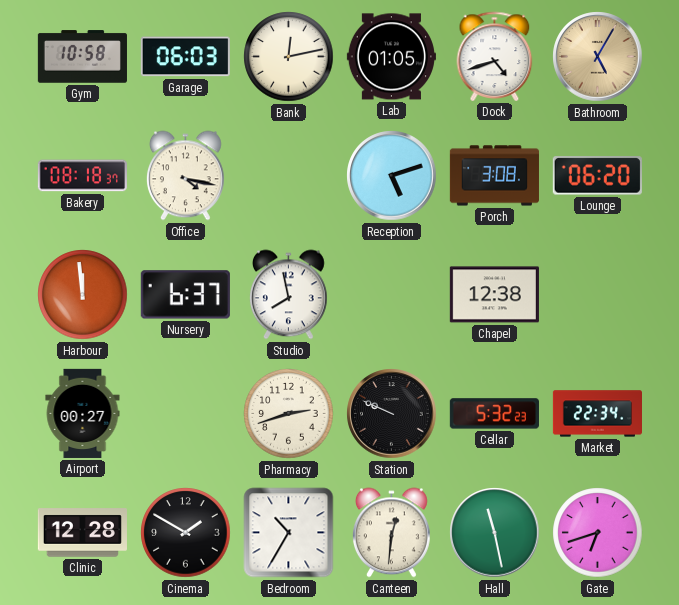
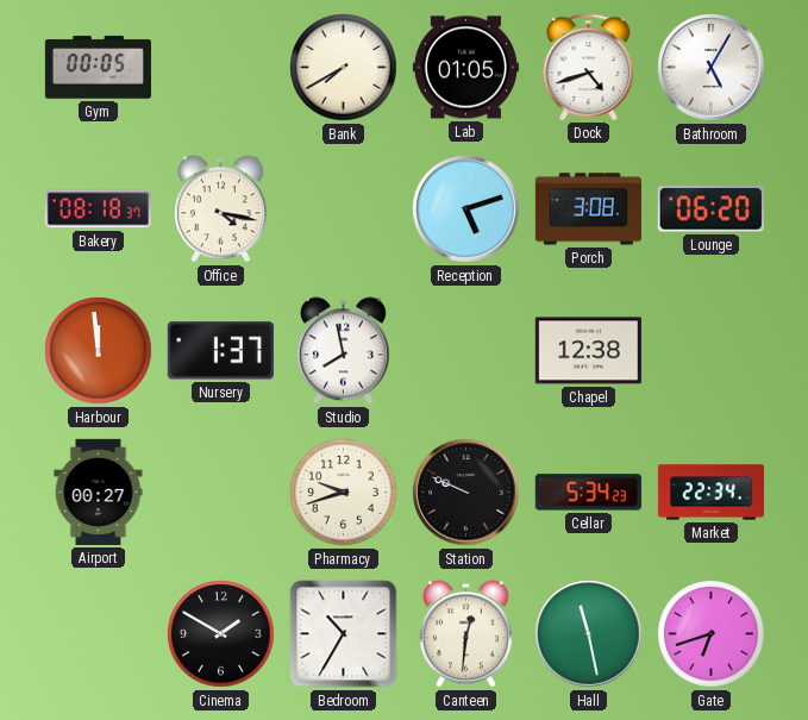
Gym: 10:58 -> 00:05
Garage: 06:03 -> none
Bank: 12:13 -> 7:40
Bathroom dial: champagne -> white
Nursery: 6:37 -> 1:37
Pharmacy: 2:42 -> 9:42
Cellar: 5:32 -> 5:34
Clinic: 12:28 -> none
